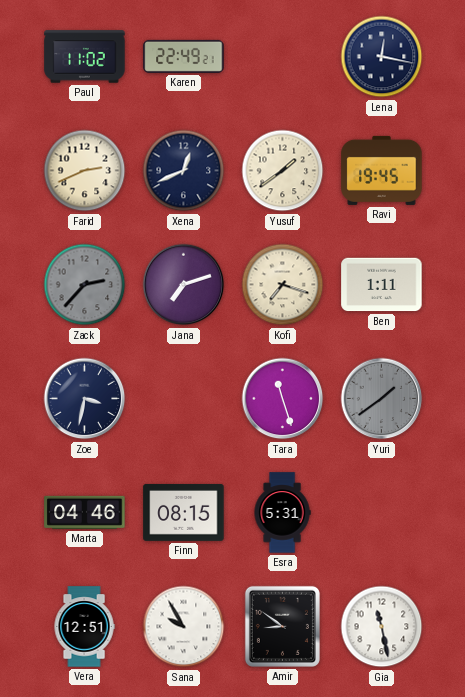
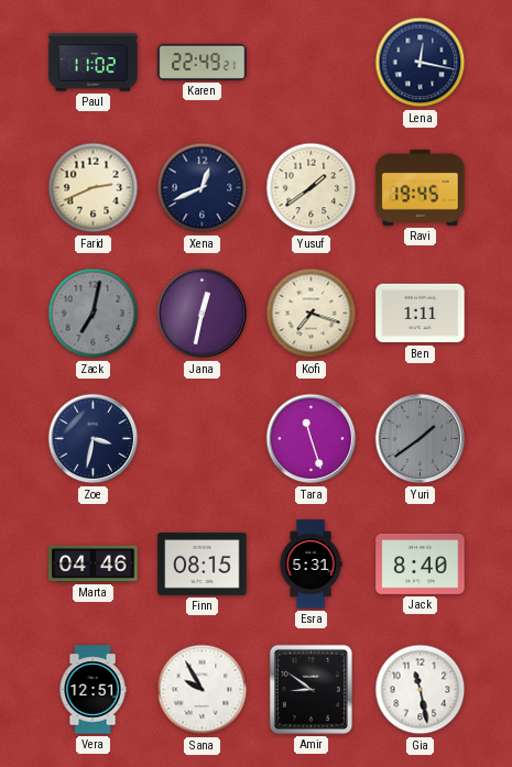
Zack: 2:37 -> 7:02
Jana: 7:12 -> 12:32
Jack: none -> 8:40
